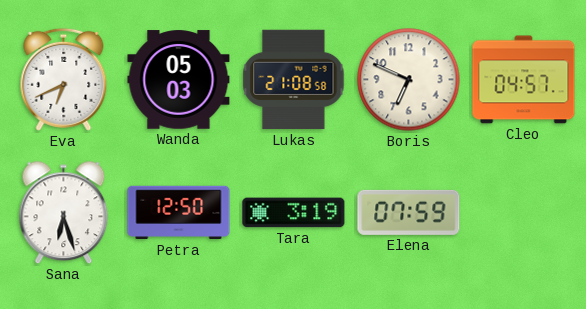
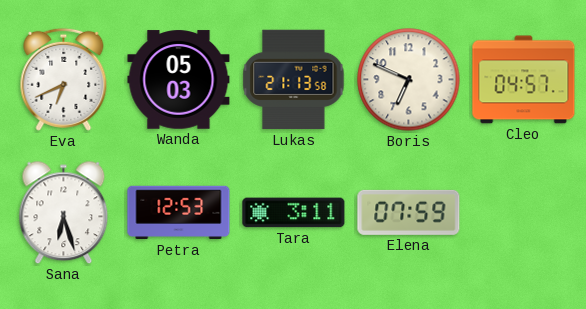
Lukas: 21:08 -> 21:13
Petra: 12:50 -> 12:53
Tara: 3:19 -> 3:11
